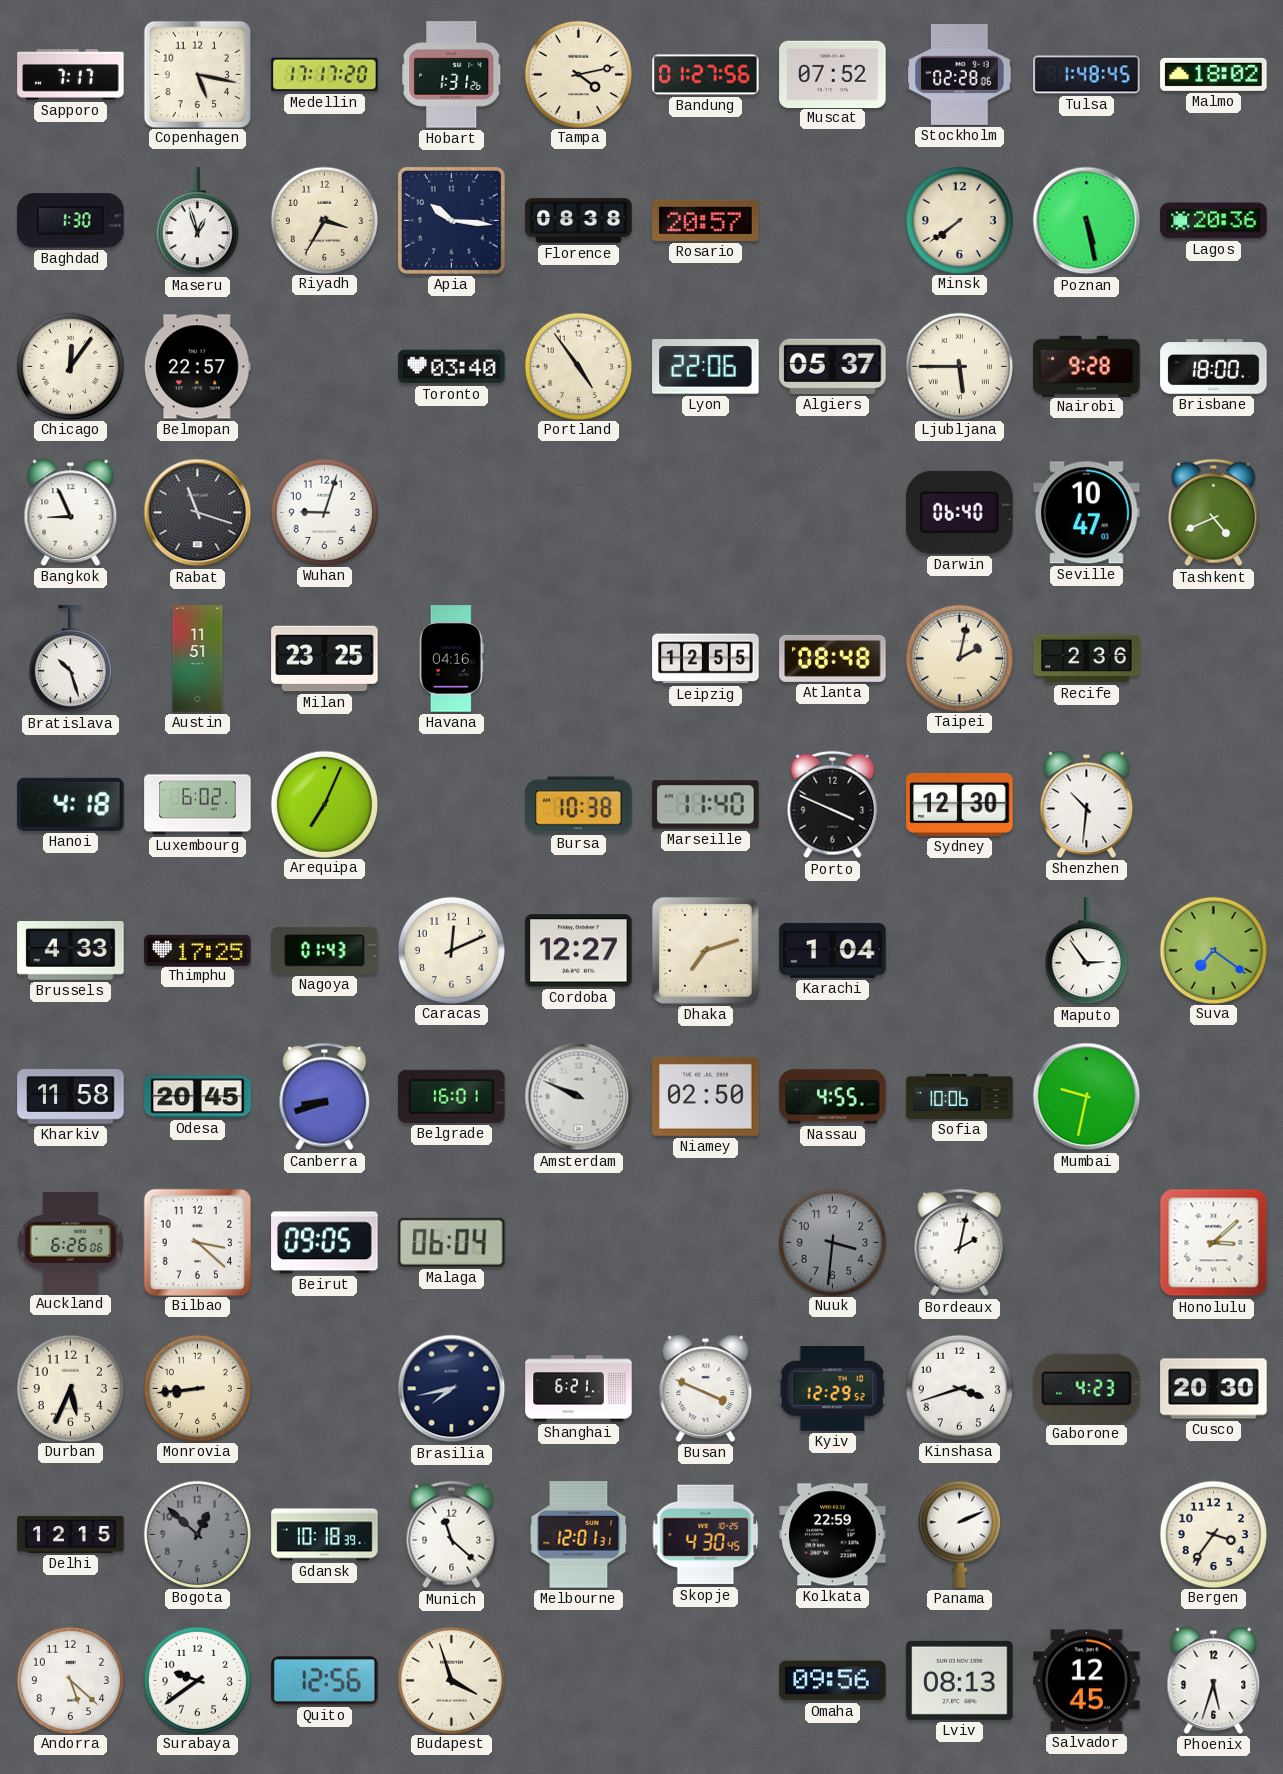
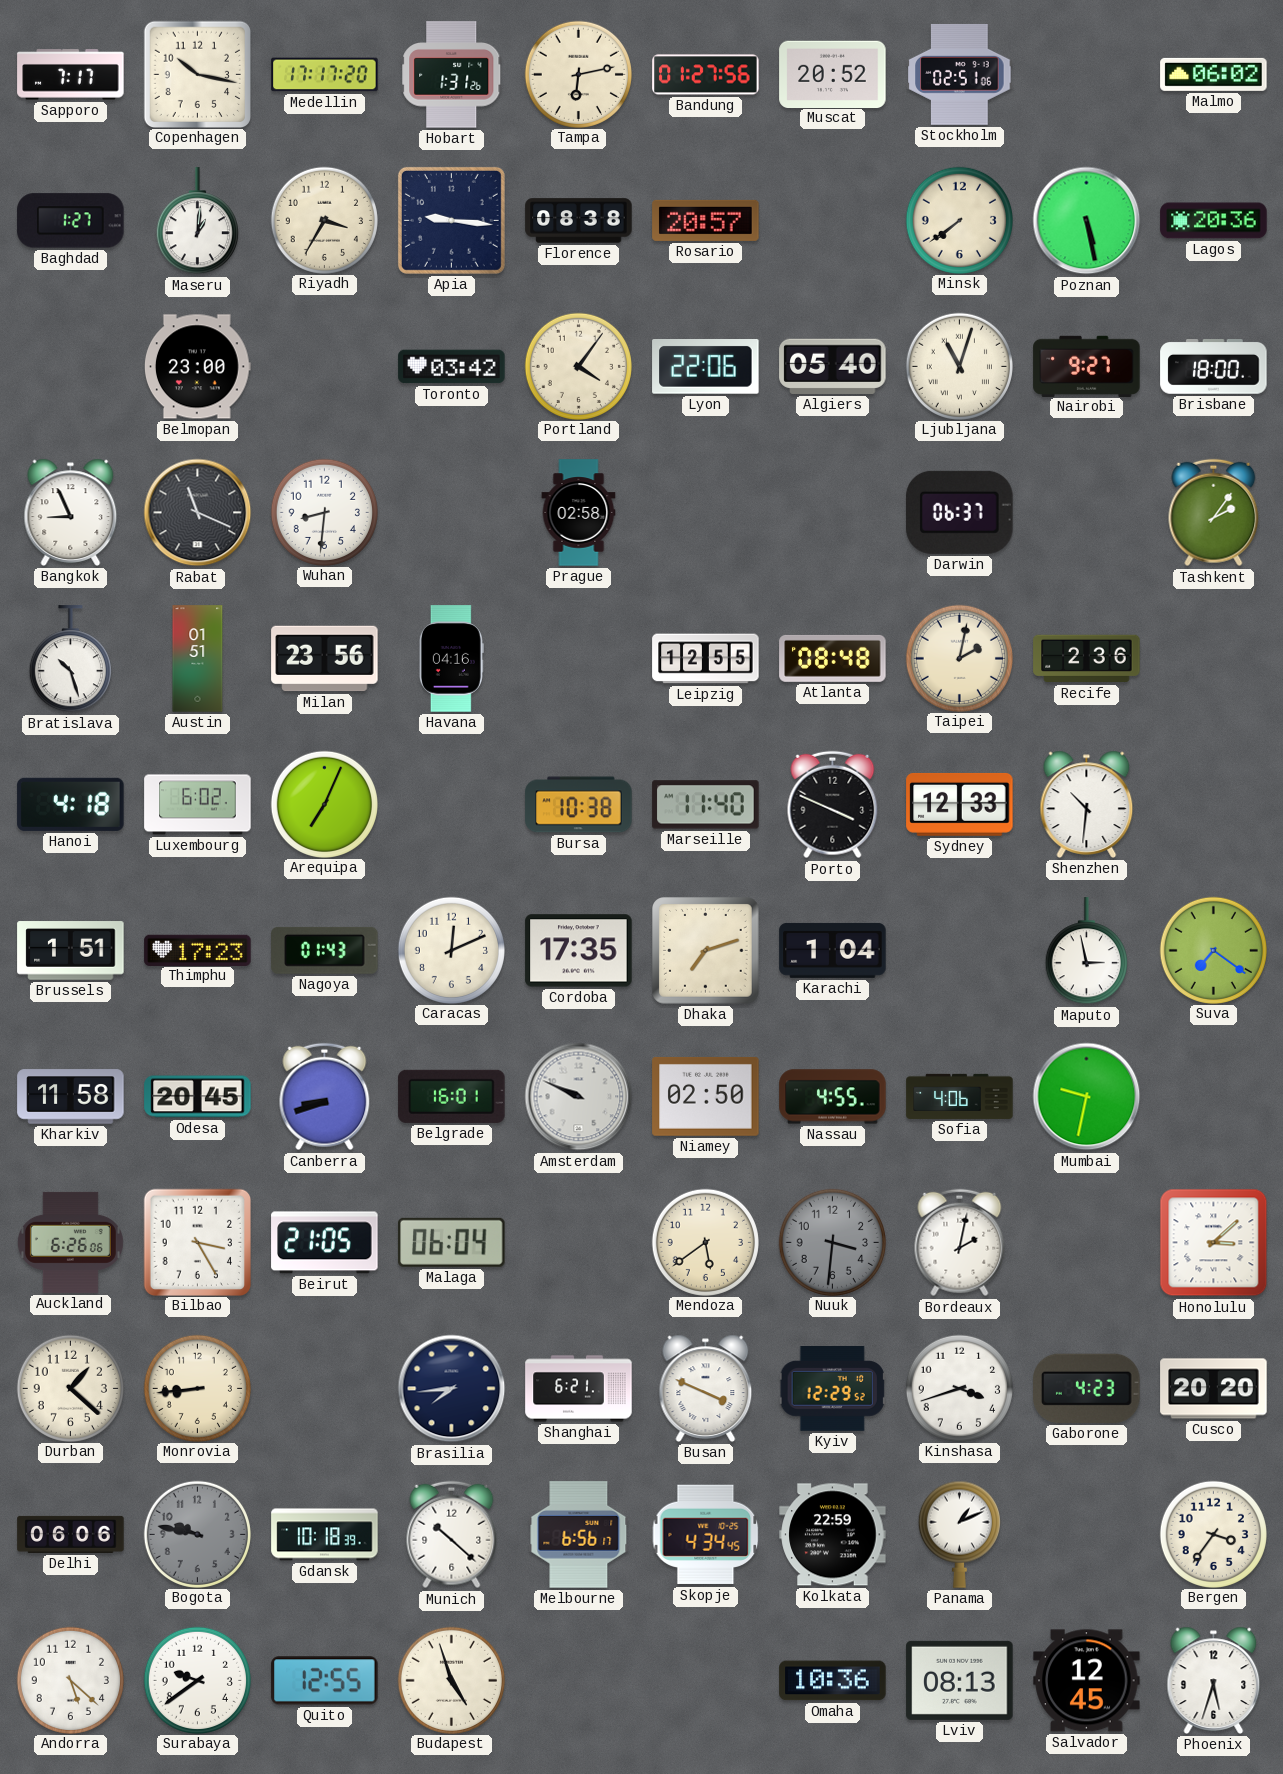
Copenhagen: 5:17 -> 10:17
Tampa: 4:13 -> 6:13
Muscat: 07:52 -> 20:52
Stockholm: 02:28 -> 02:51
Tulsa: 1:48 -> none
Malmo: 18:02 -> 06:02
Baghdad: 1:30 -> 1:27
Maseru: 12:57 -> 1:01
Apia: 10:16 -> 9:16
Chicago: 12:06 -> none
Belmopan: 22:57 -> 23:00
Toronto: 03:40 -> 03:42
Portland: 4:54 -> 4:06
Algiers: 05:37 -> 05:40
Ljubljana: 5:45 -> 11:03
Nairobi: 9:28 -> 9:27
Rabat: 11:18 -> 11:19
Wuhan: 9:03 -> 8:31
Prague: none -> 02:58
Darwin: 06:40 -> 06:37
Seville: 10:47 -> none
Tashkent: 4:41 -> 2:06
Austin: 11:51 -> 01:51
Milan: 23:25 -> 23:56
Sydney: 12:30 -> 12:33
Brussels: 4:33 -> 1:51
Thimphu: 17:25 -> 17:23
Cordoba: 12:27 -> 17:35
Maputo: 2:54 -> 2:58
Sofia: 10:06 -> 4:06
Bilbao: 3:22 -> 3:25
Beirut: 09:05 -> 21:05
Mendoza: none -> 5:39
Durban: 5:34 -> 1:22
Brasilia: 7:43 -> 7:44
Cusco: 20:30 -> 20:20
Delhi: 12:15 -> 06:06
Bogota: 12:52 -> 9:47
Munich: 11:22 -> 10:22
Melbourne: 12:01 -> 6:56
Skopje: 4:30 -> 4:34
Panama: 2:11 -> 1:11
Quito: 12:56 -> 12:55
Budapest: 3:57 -> 4:57
Omaha: 09:56 -> 10:36
